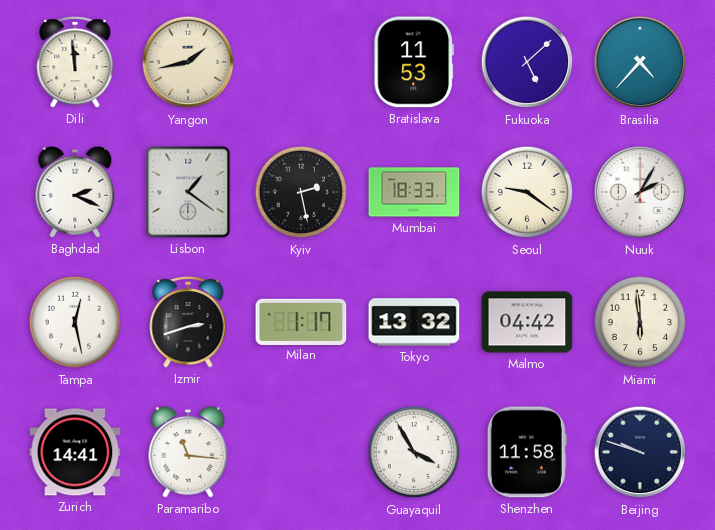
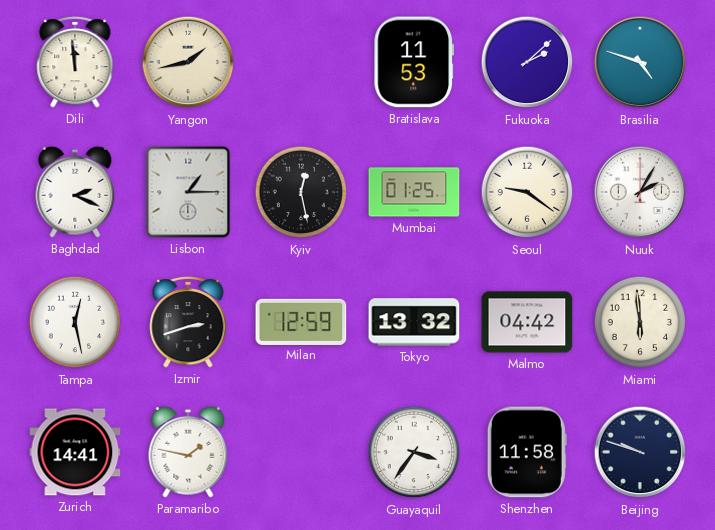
Fukuoka: 5:08 -> 2:08
Brasilia: 4:37 -> 4:48
Lisbon: 1:21 -> 1:15
Kyiv: 2:28 -> 12:28
Mumbai: 18:33 -> 01:25
Milan: 1:17 -> 12:59
Paramaribo: 11:16 -> 1:47
Guayaquil: 3:55 -> 3:36
